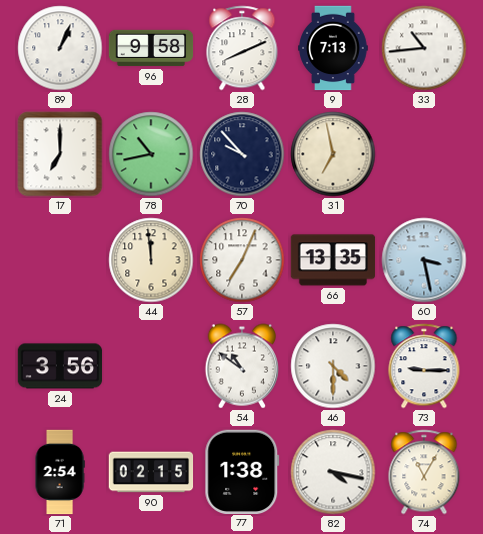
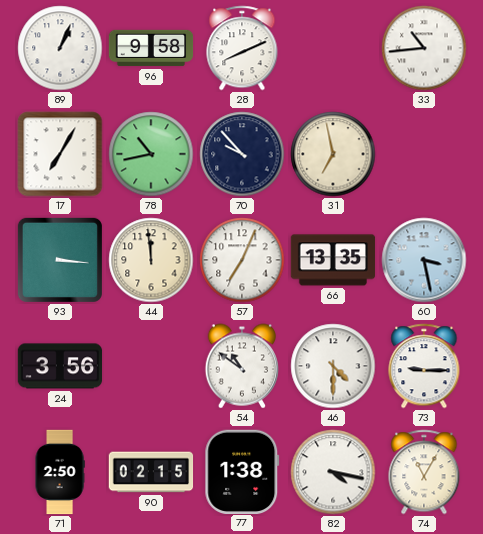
9: 7:13 -> none
17: 7:00 -> 7:05
93: none -> 3:16
71: 2:54 -> 2:50
